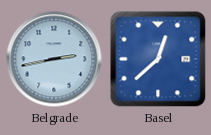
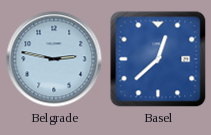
Belgrade: 2:43 -> 2:47
